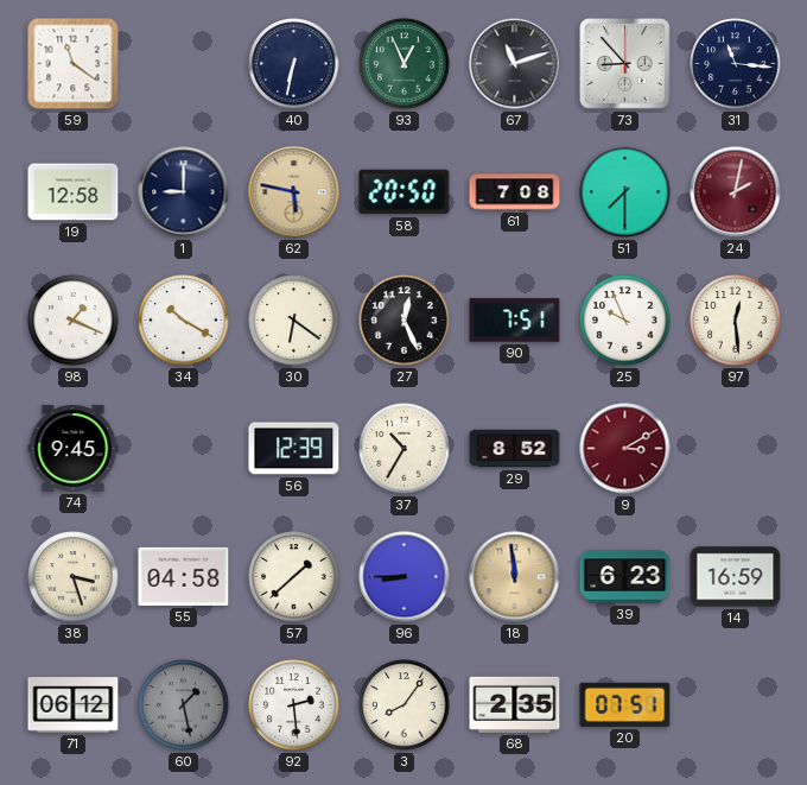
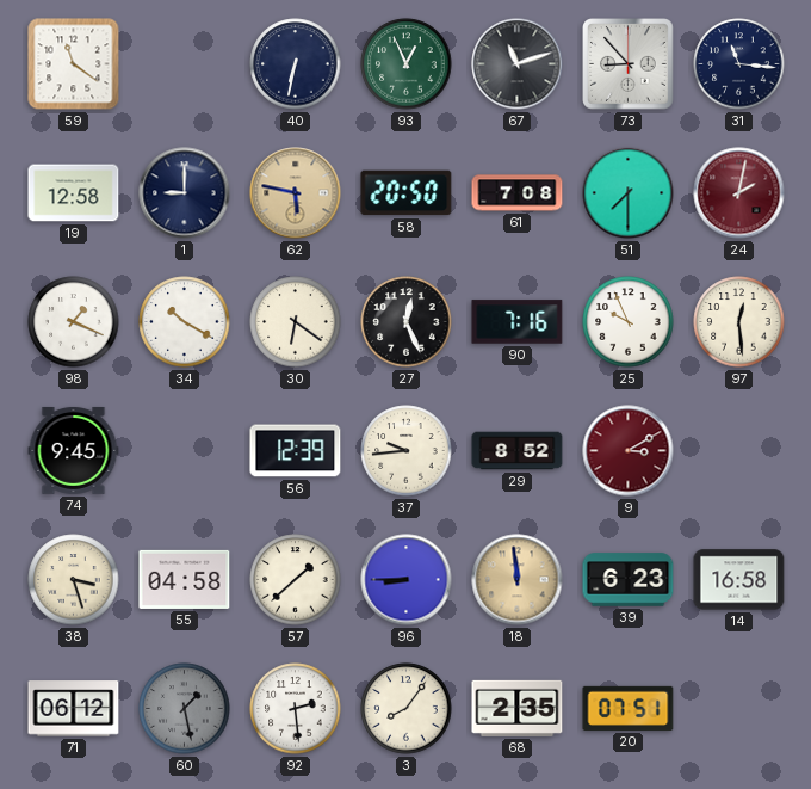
90: 7:51 -> 7:16
37: 10:35 -> 9:44
14: 16:59 -> 16:58
